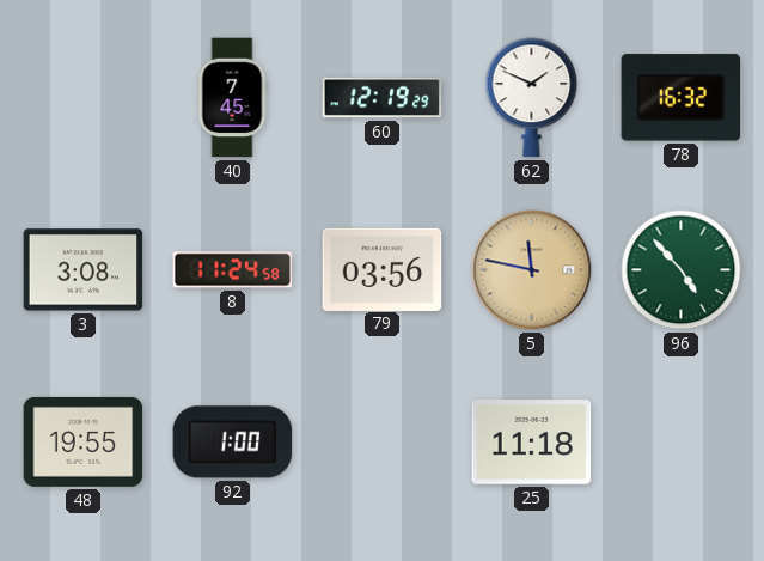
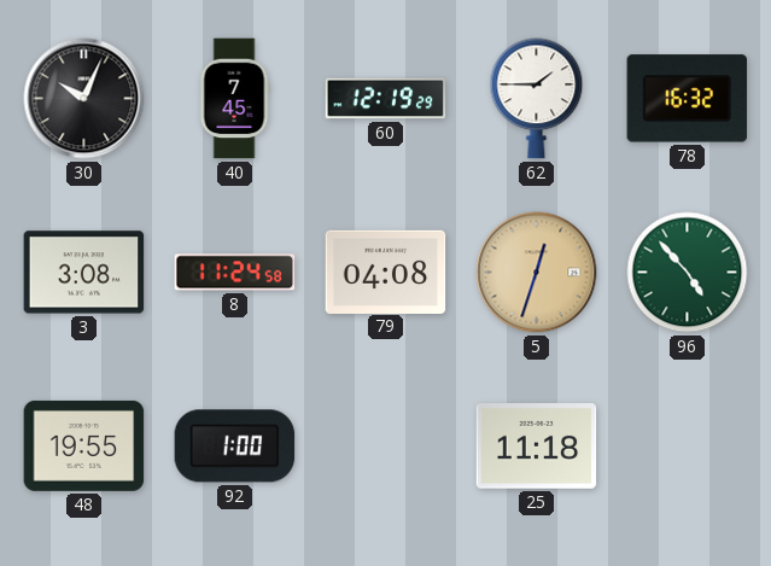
30: none -> 10:04
62: 1:49 -> 1:45
79: 03:56 -> 04:08
5: 11:47 -> 12:33
